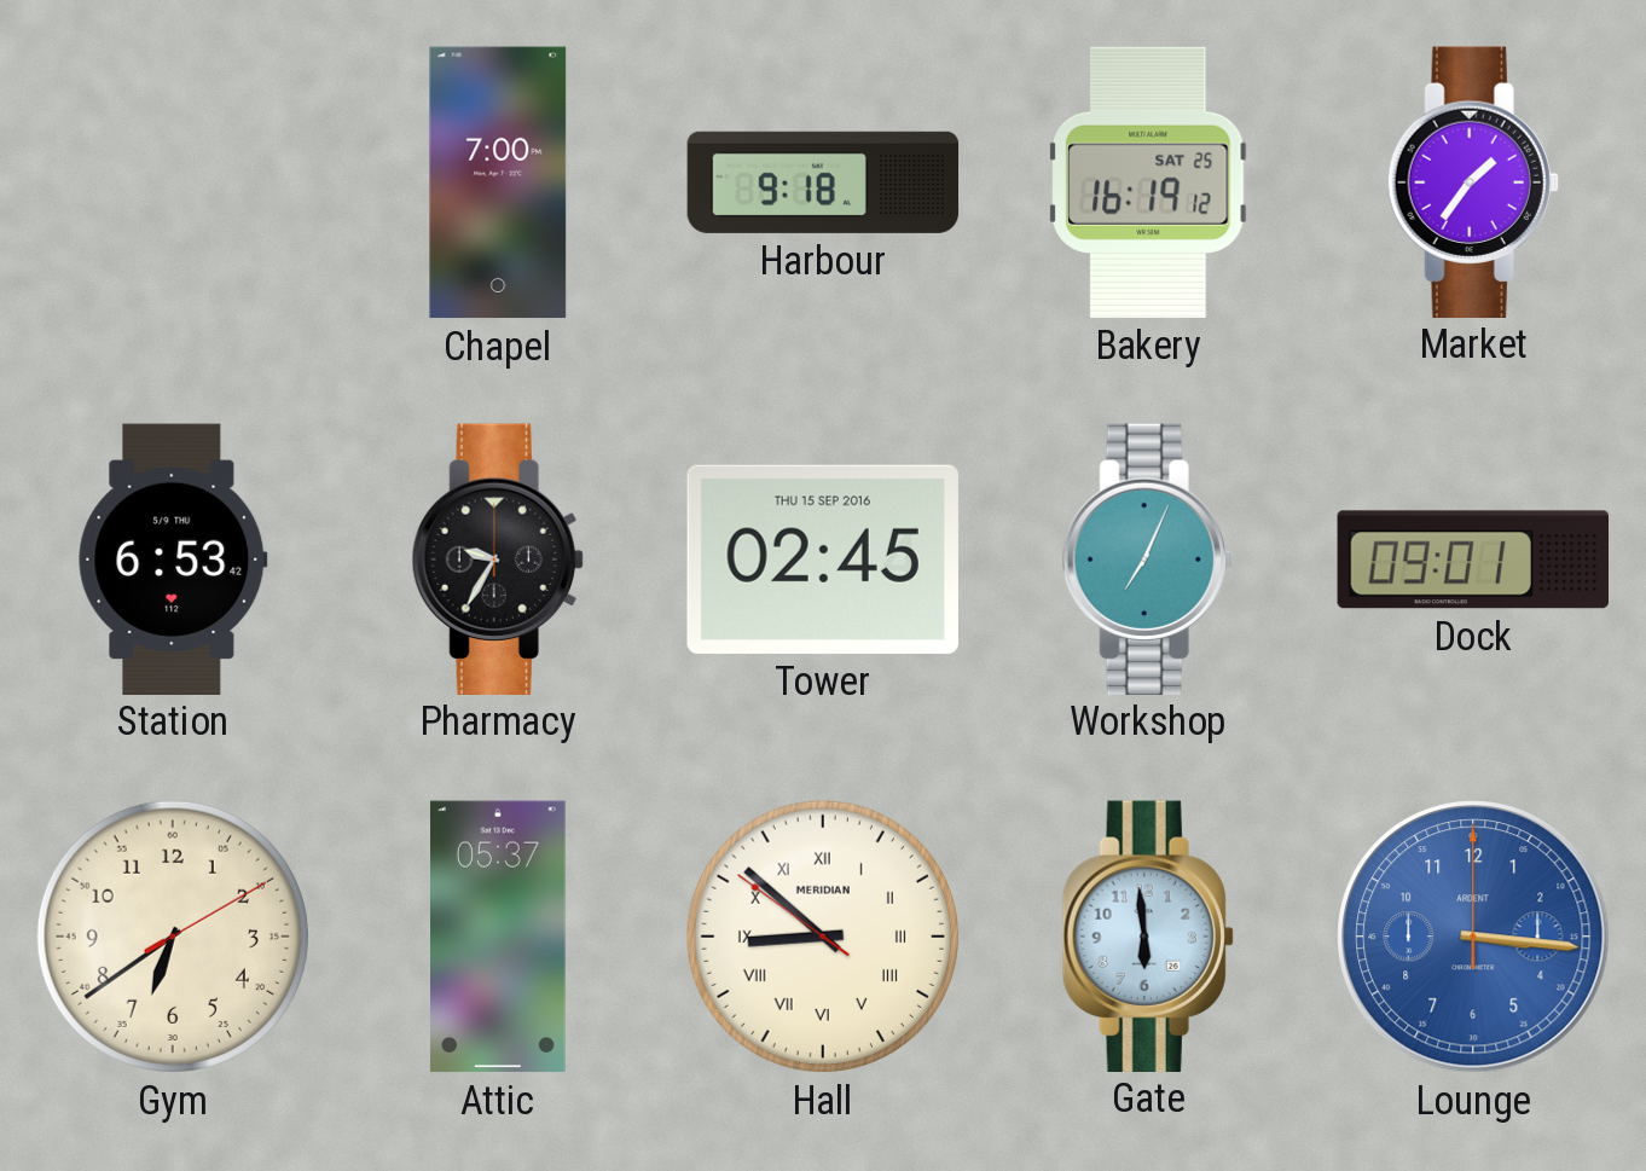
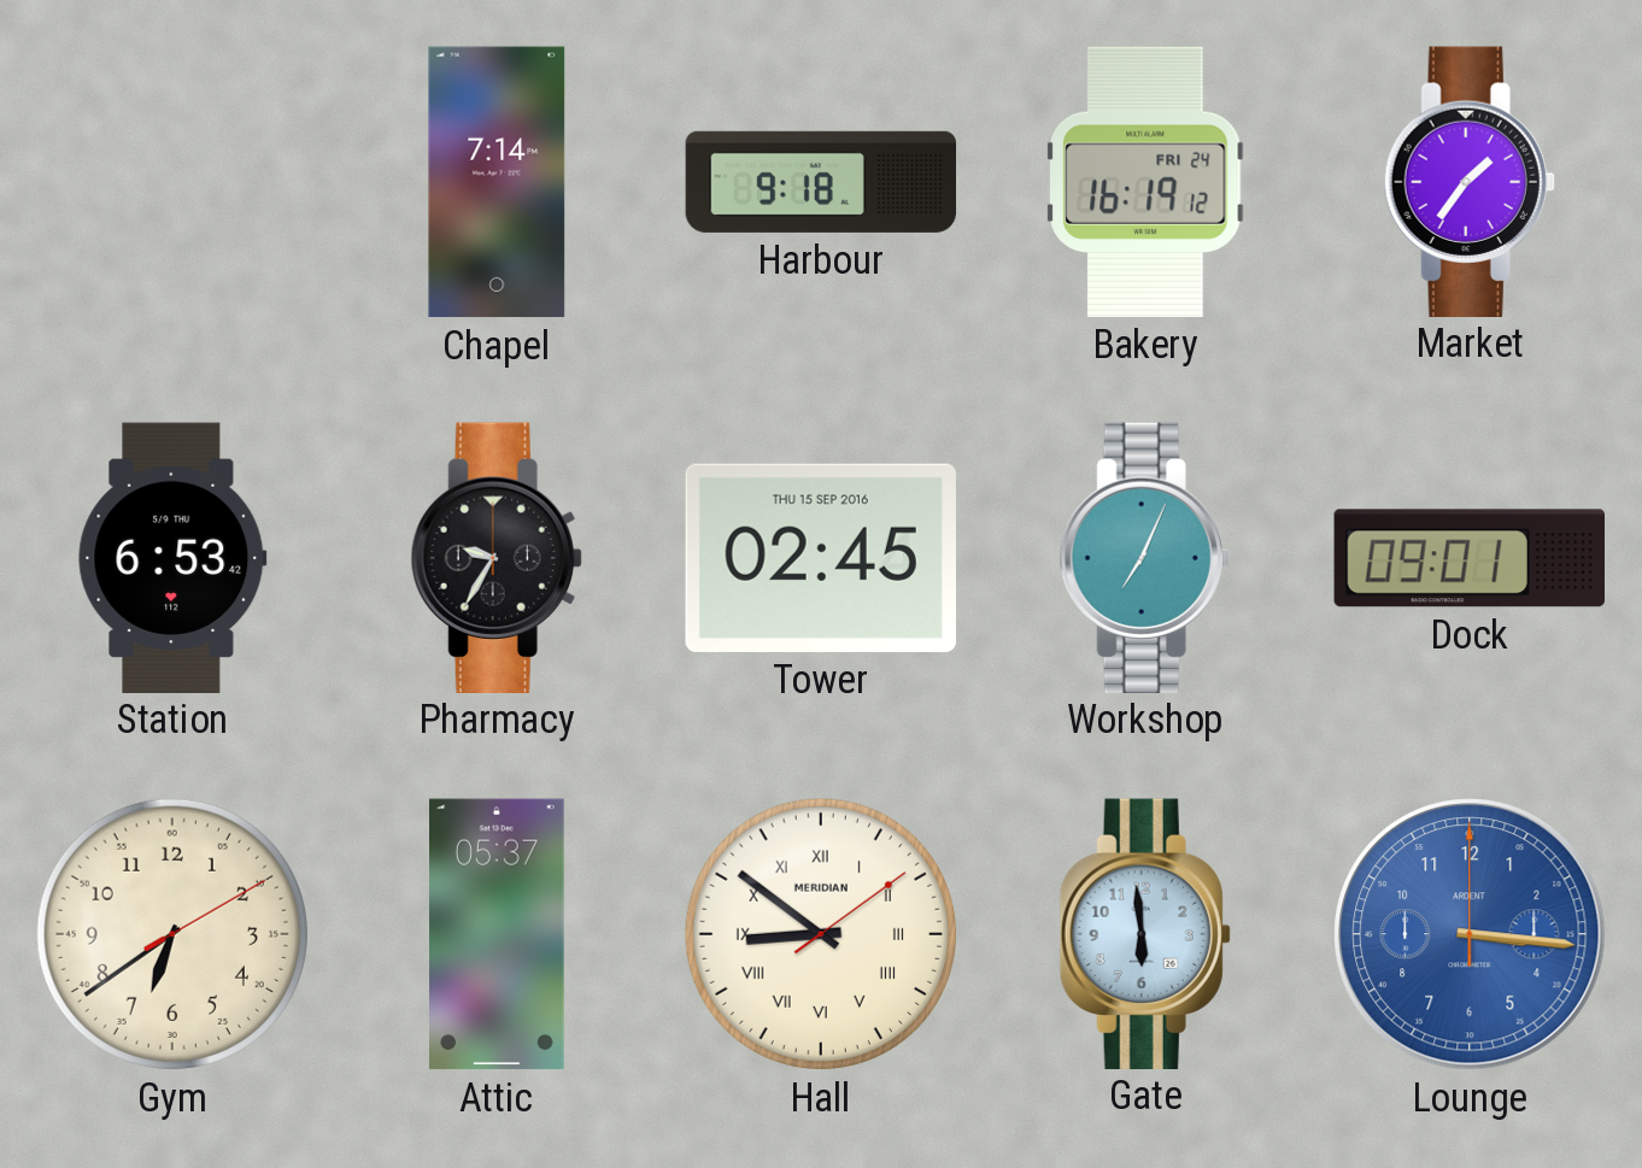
Chapel: 7:00 -> 7:14
Bakery date: SAT 25 -> FRI 24
Hall: 8:51:51 -> 8:51:09
